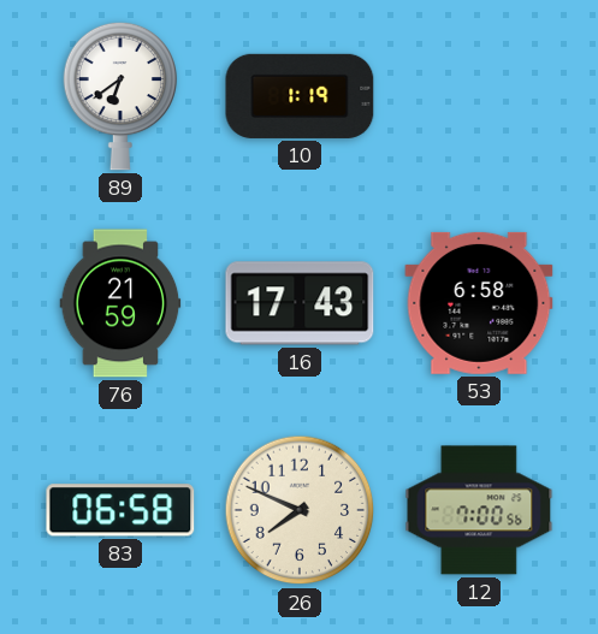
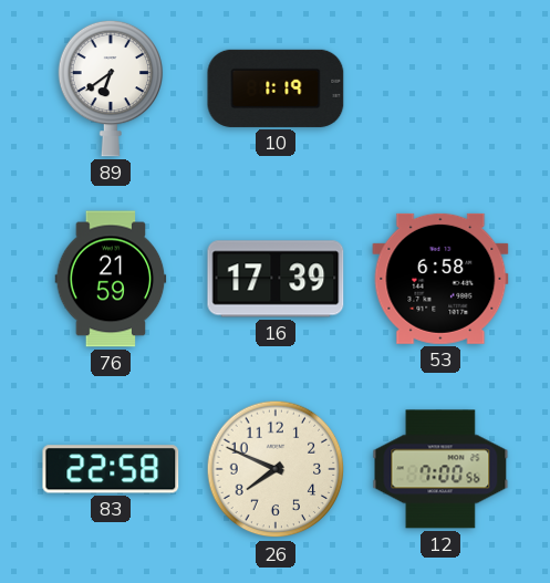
16: 17:43 -> 17:39
83: 06:58 -> 22:58
